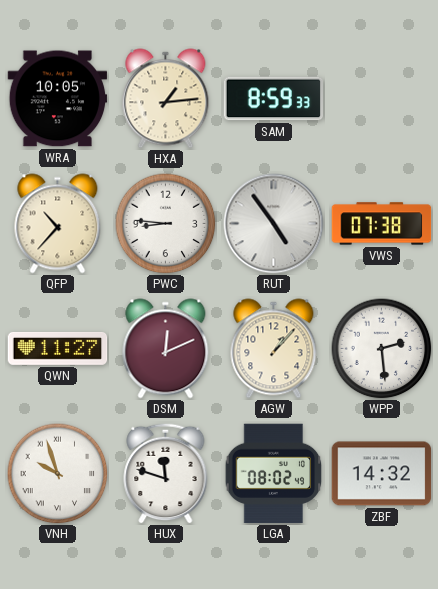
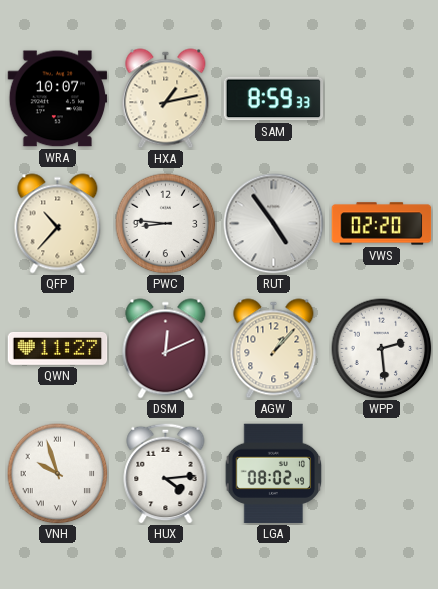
WRA: 10:05 -> 10:07
HXA: 1:14 -> 1:13
VWS: 07:38 -> 02:20
HUX: 11:48 -> 4:14
ZBF: 14:32 -> none
